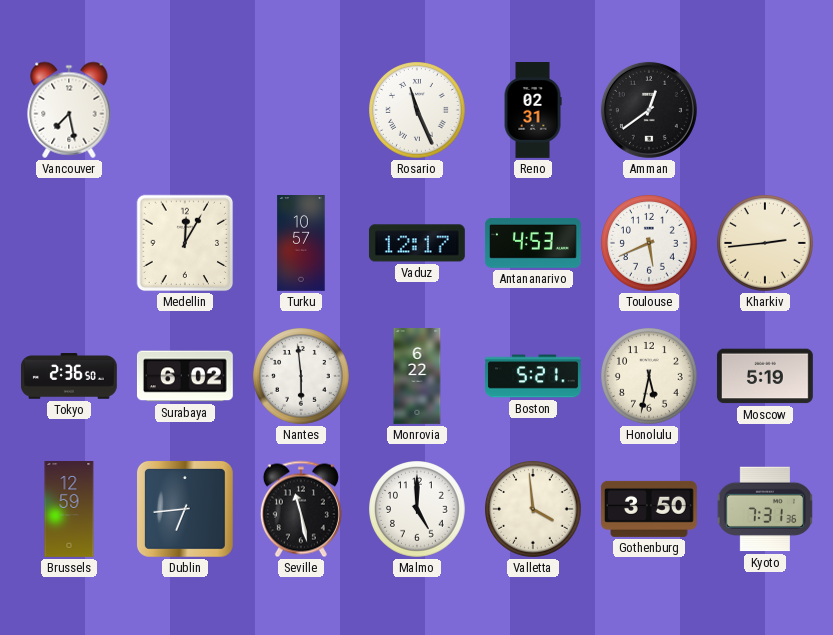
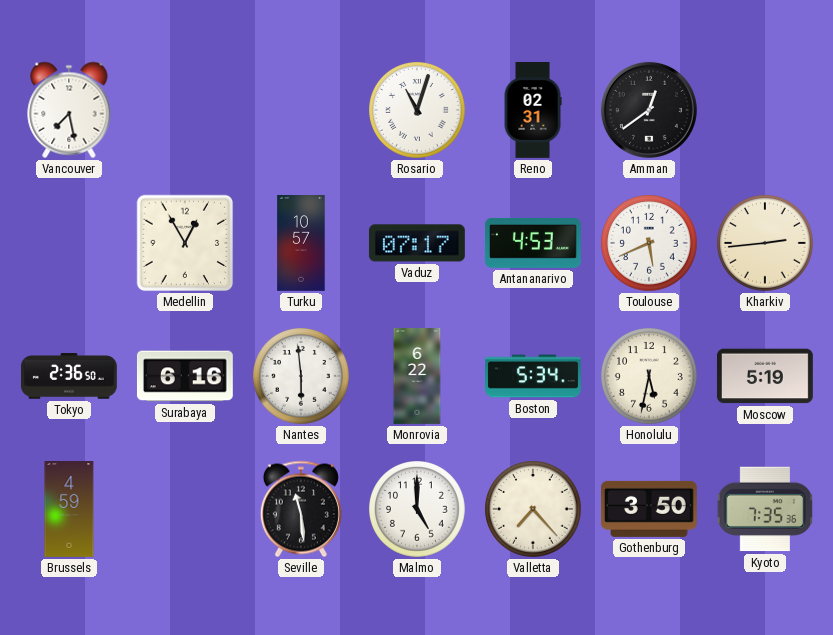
Rosario: 11:26 -> 11:03
Medellin: 12:05 -> 12:55
Vaduz: 12:17 -> 07:17
Surabaya: 6:02 -> 6:16
Boston: 5:21 -> 5:34
Brussels: 12:59 -> 4:59
Dublin: 6:44 -> none
Seville: 11:28 -> 11:29
Valletta: 3:59 -> 7:23
Kyoto: 7:31 -> 7:35
